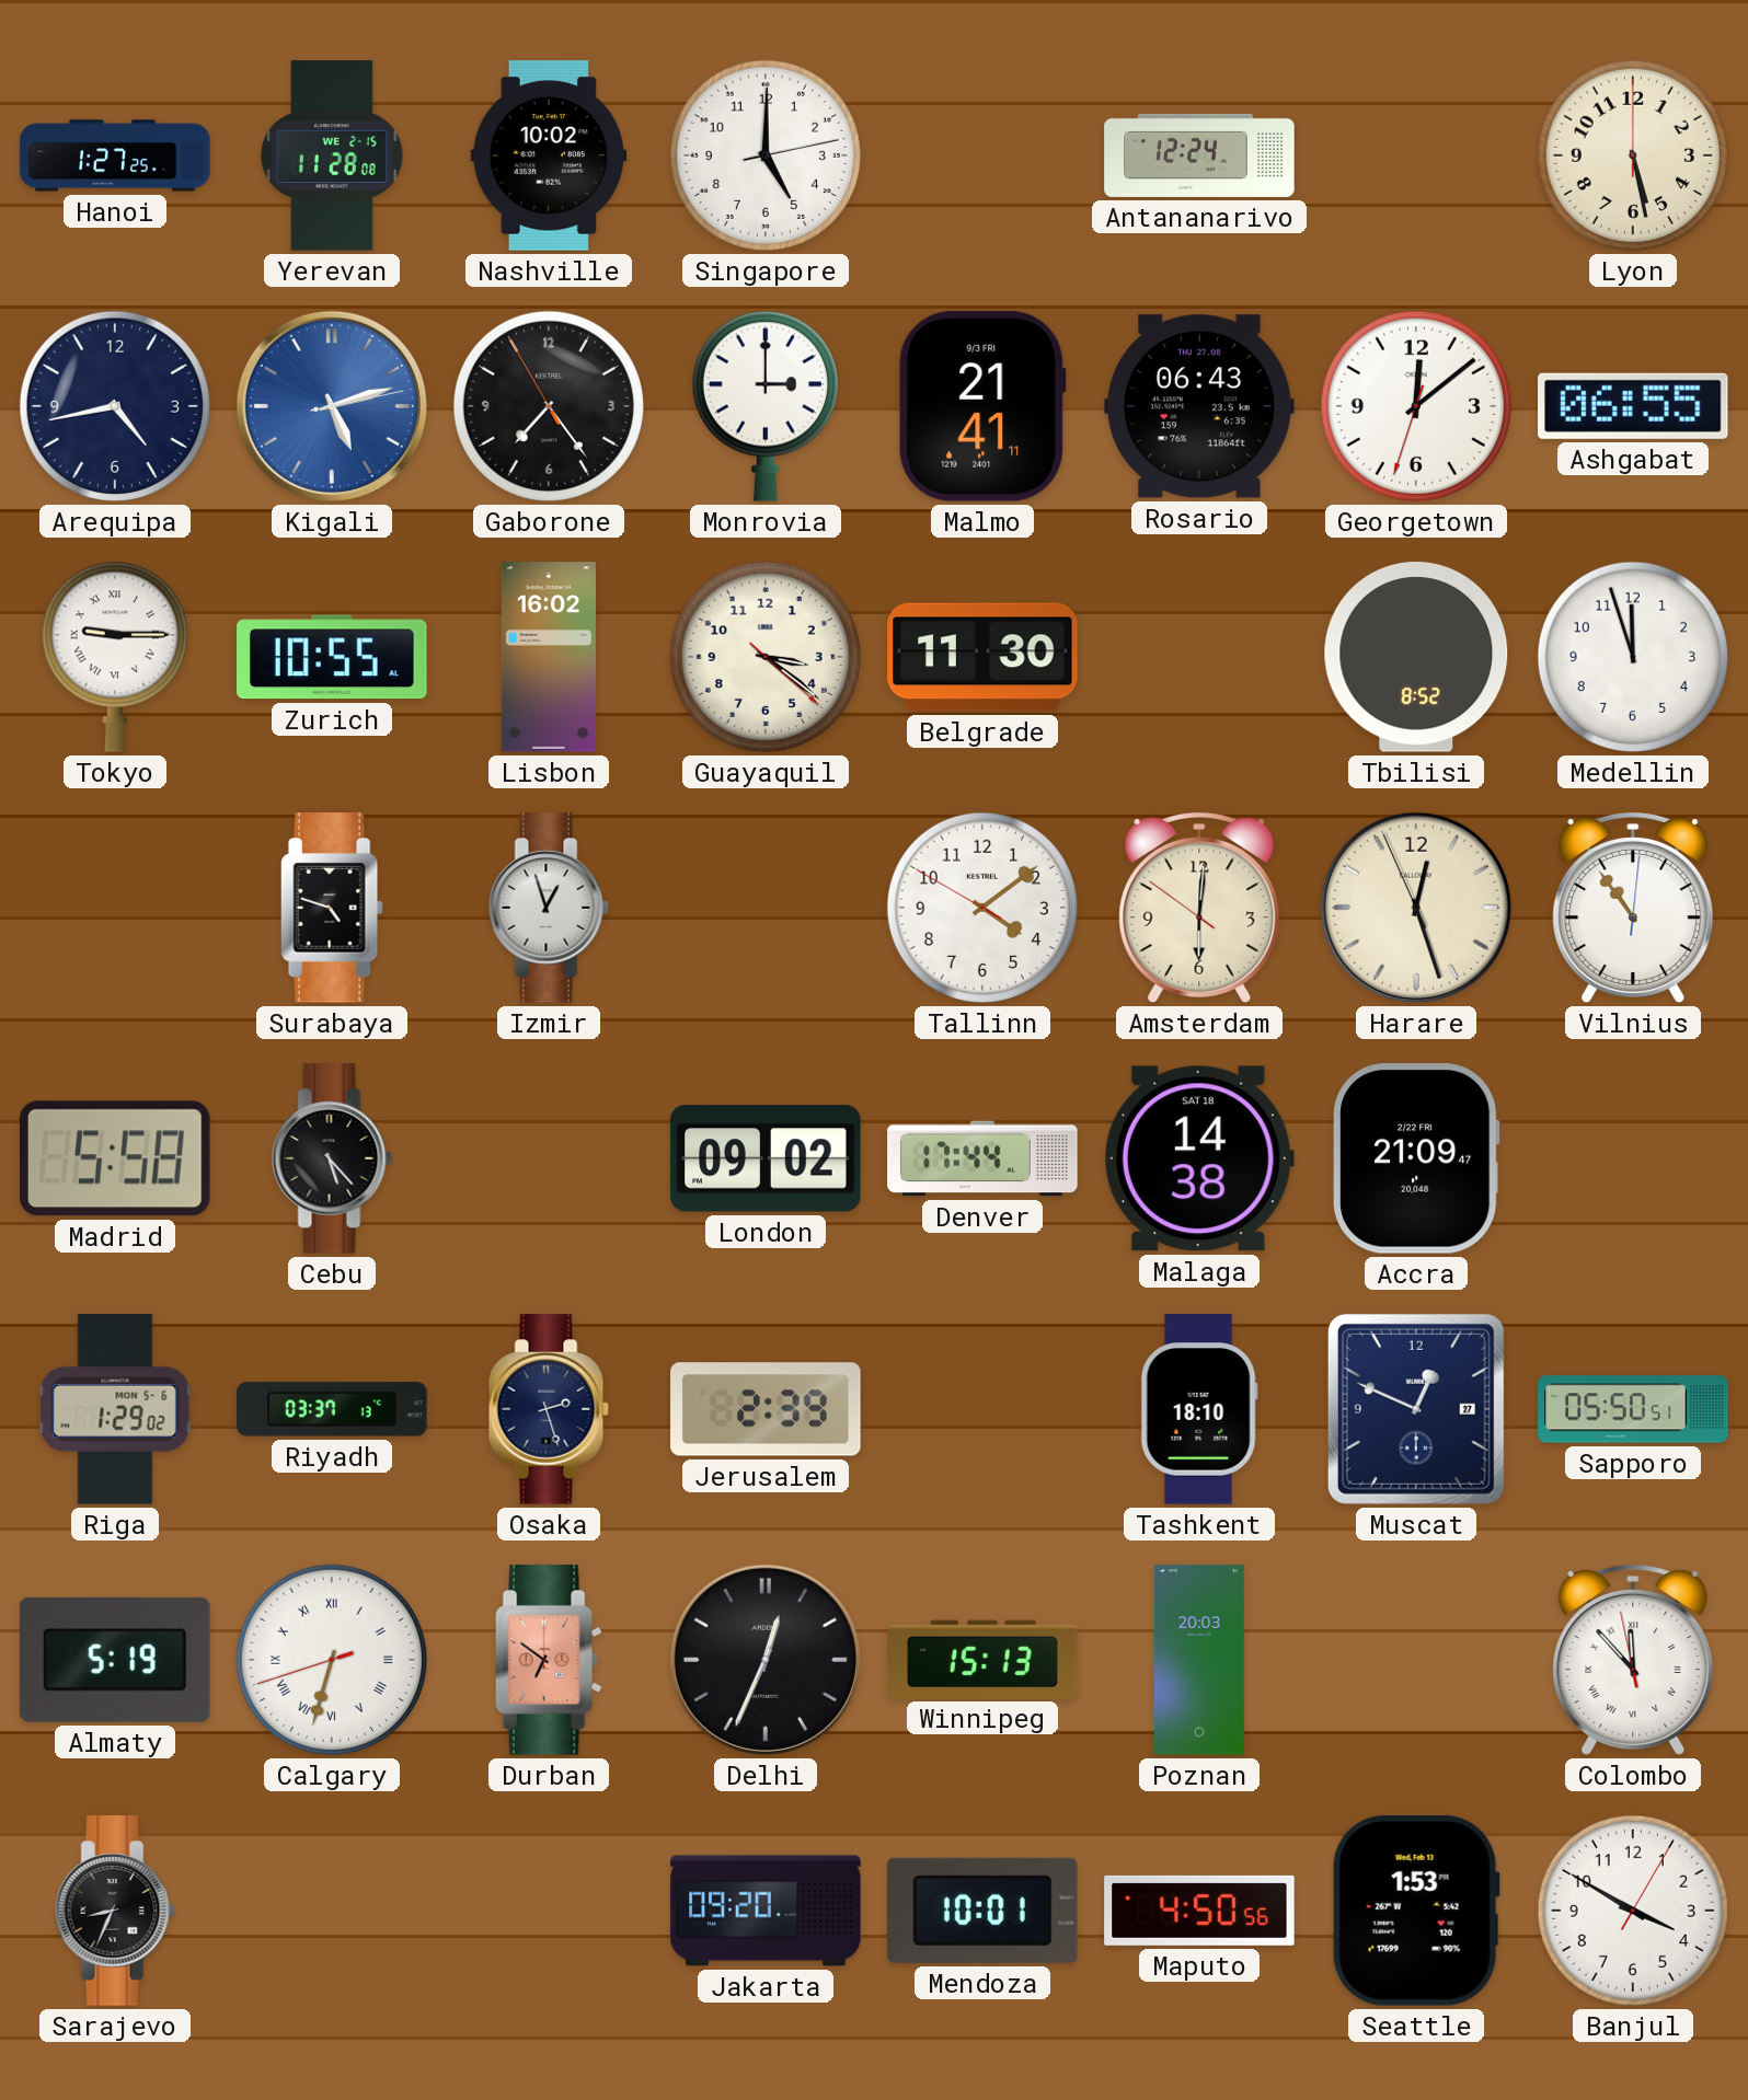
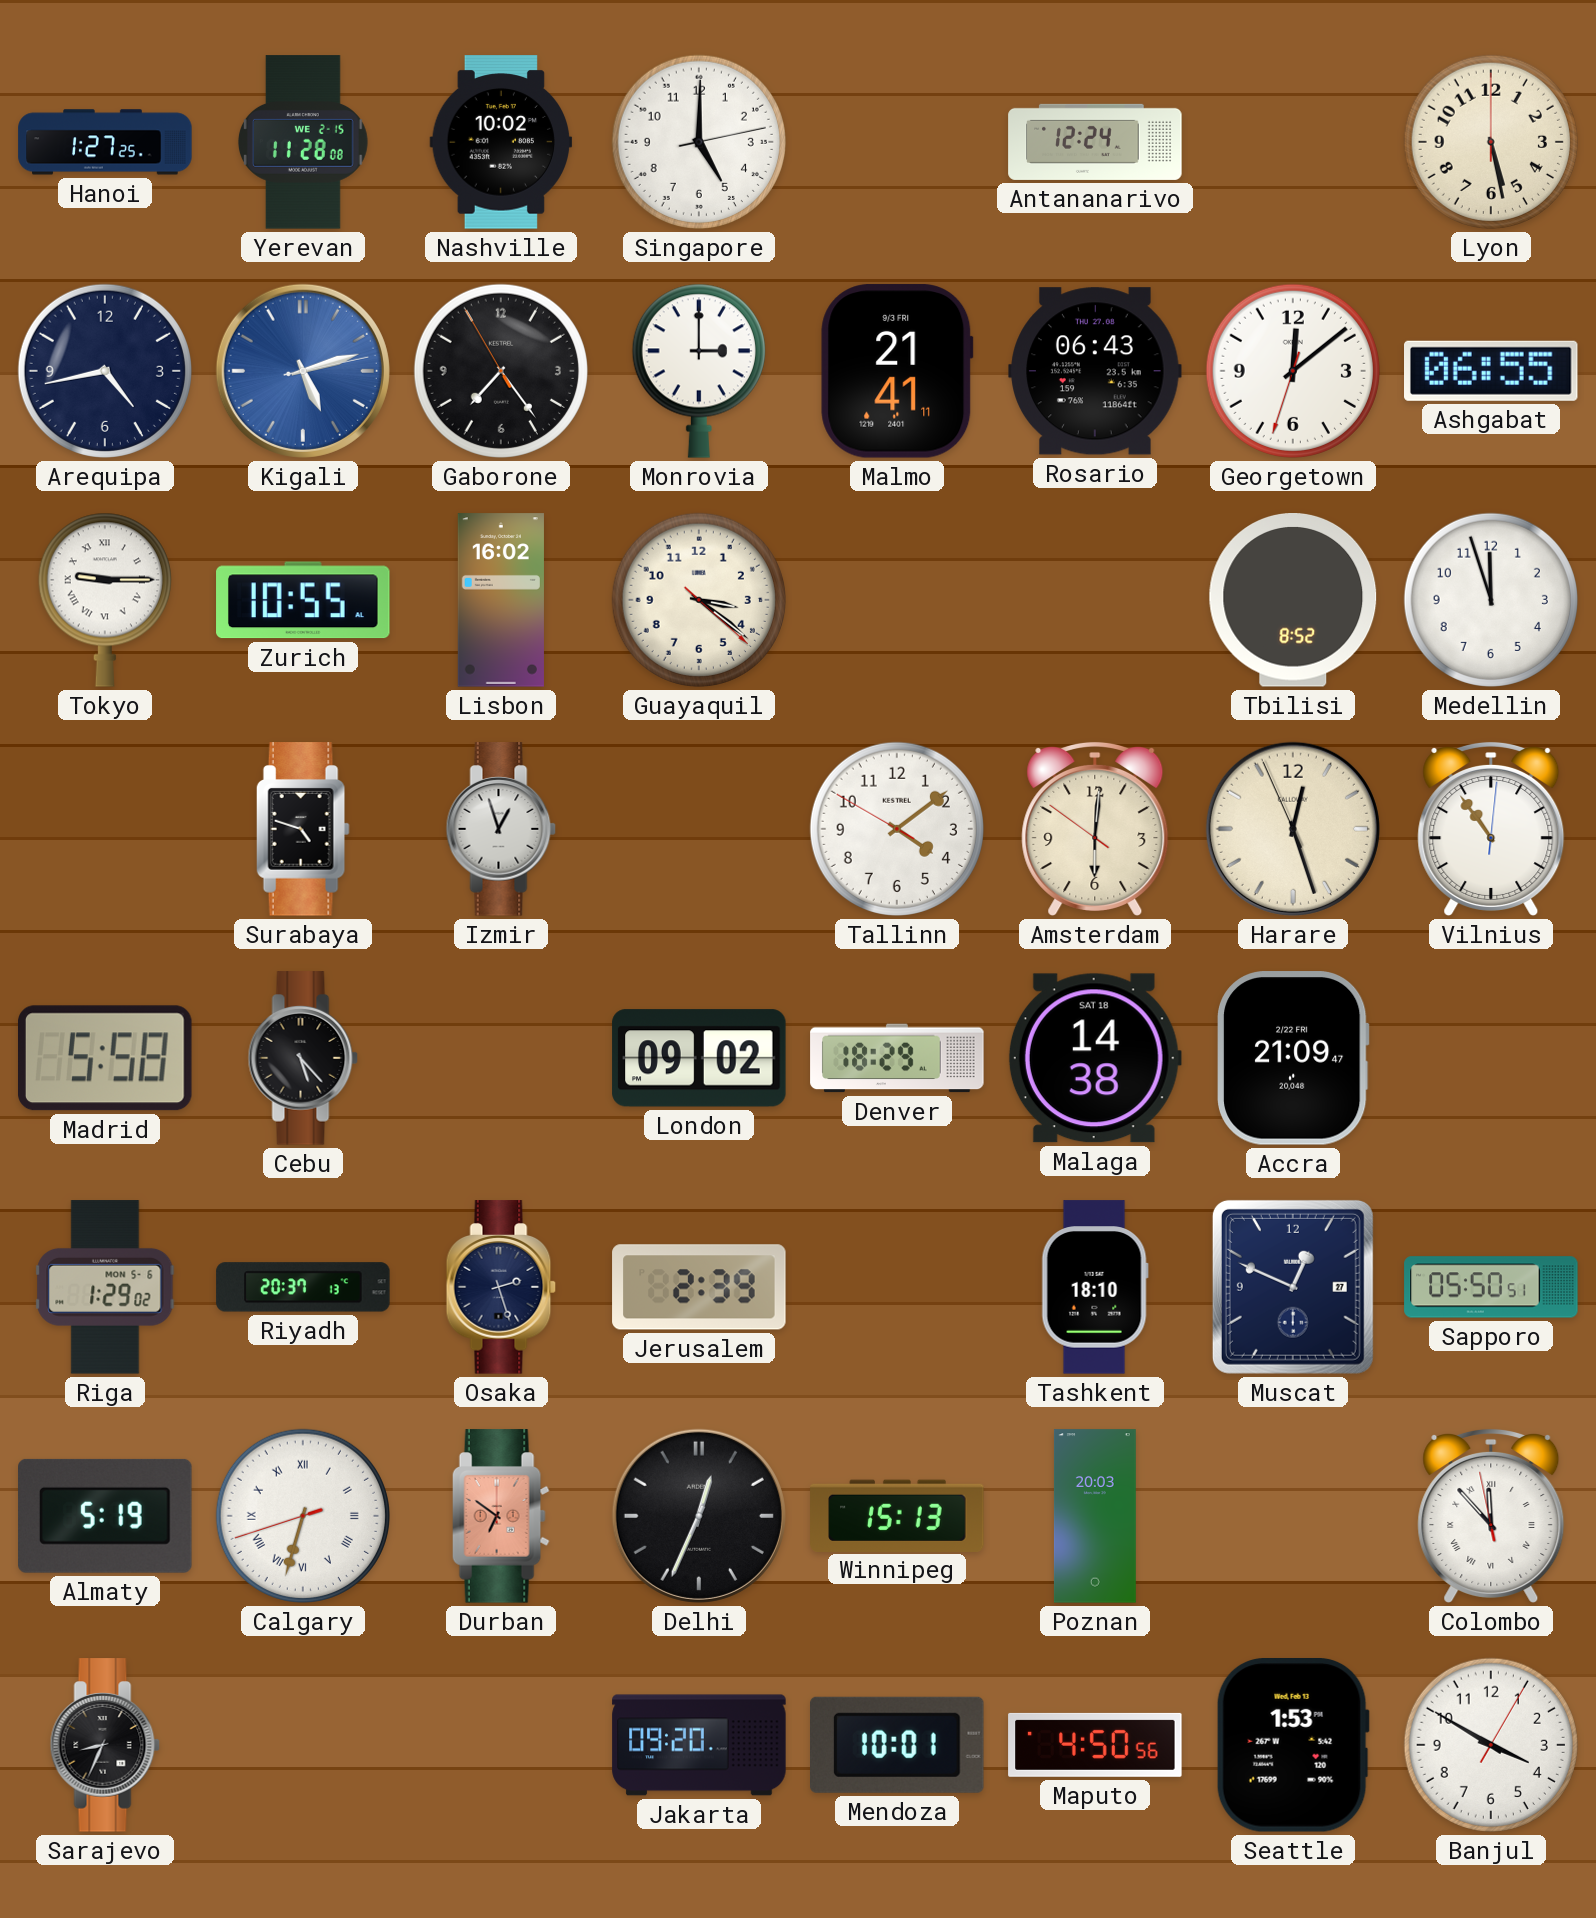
Belgrade: 11:30 -> none
Denver: 17:44 -> 18:29
Riyadh: 03:37 -> 20:37
